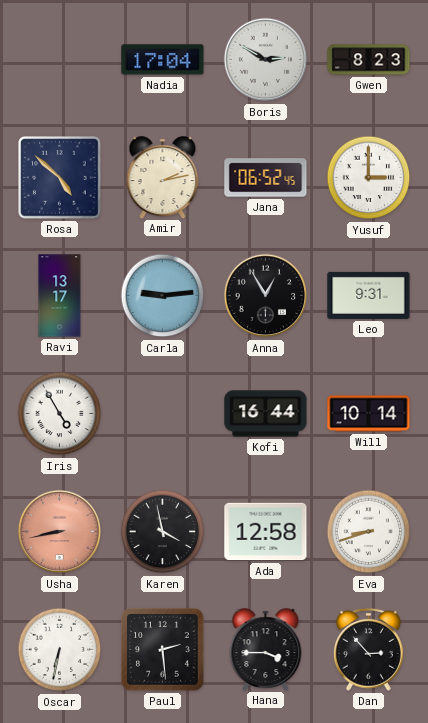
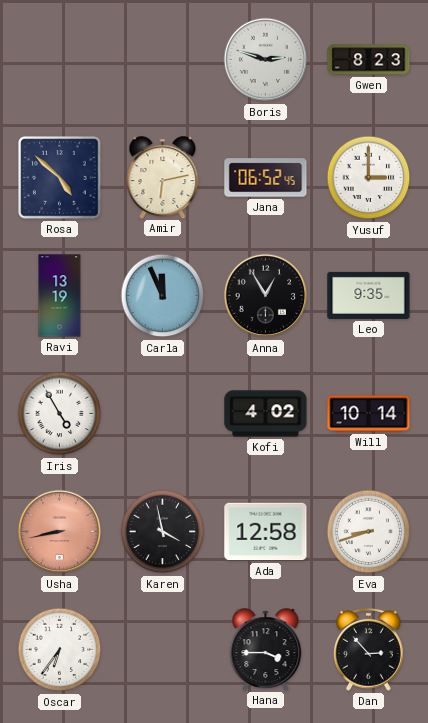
Nadia: 17:04 -> none
Boris: 2:50 -> 2:48
Amir: 2:13 -> 6:13
Ravi: 13:17 -> 13:19
Carla: 9:14 -> 11:56
Leo: 9:31 -> 9:35
Kofi: 16:44 -> 4:02
Oscar: 6:32 -> 6:36
Paul: 2:29 -> none
